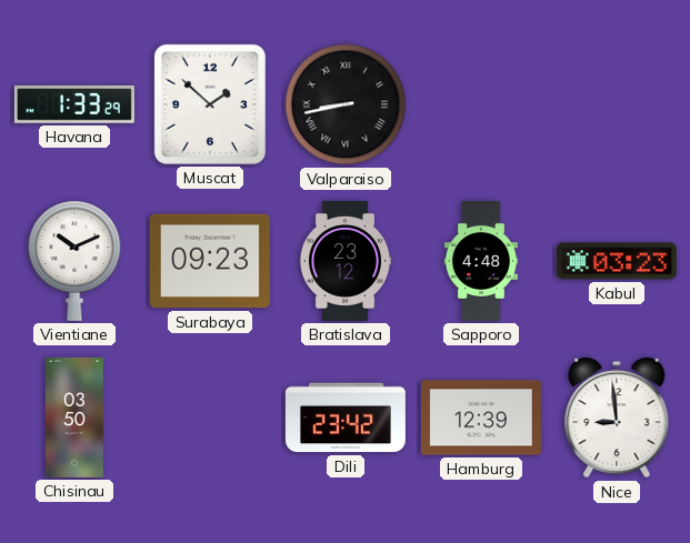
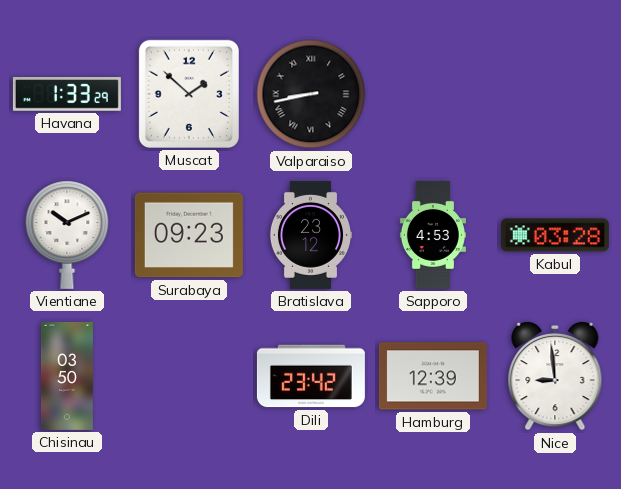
Sapporo: 4:48 -> 4:53
Kabul: 03:23 -> 03:28
